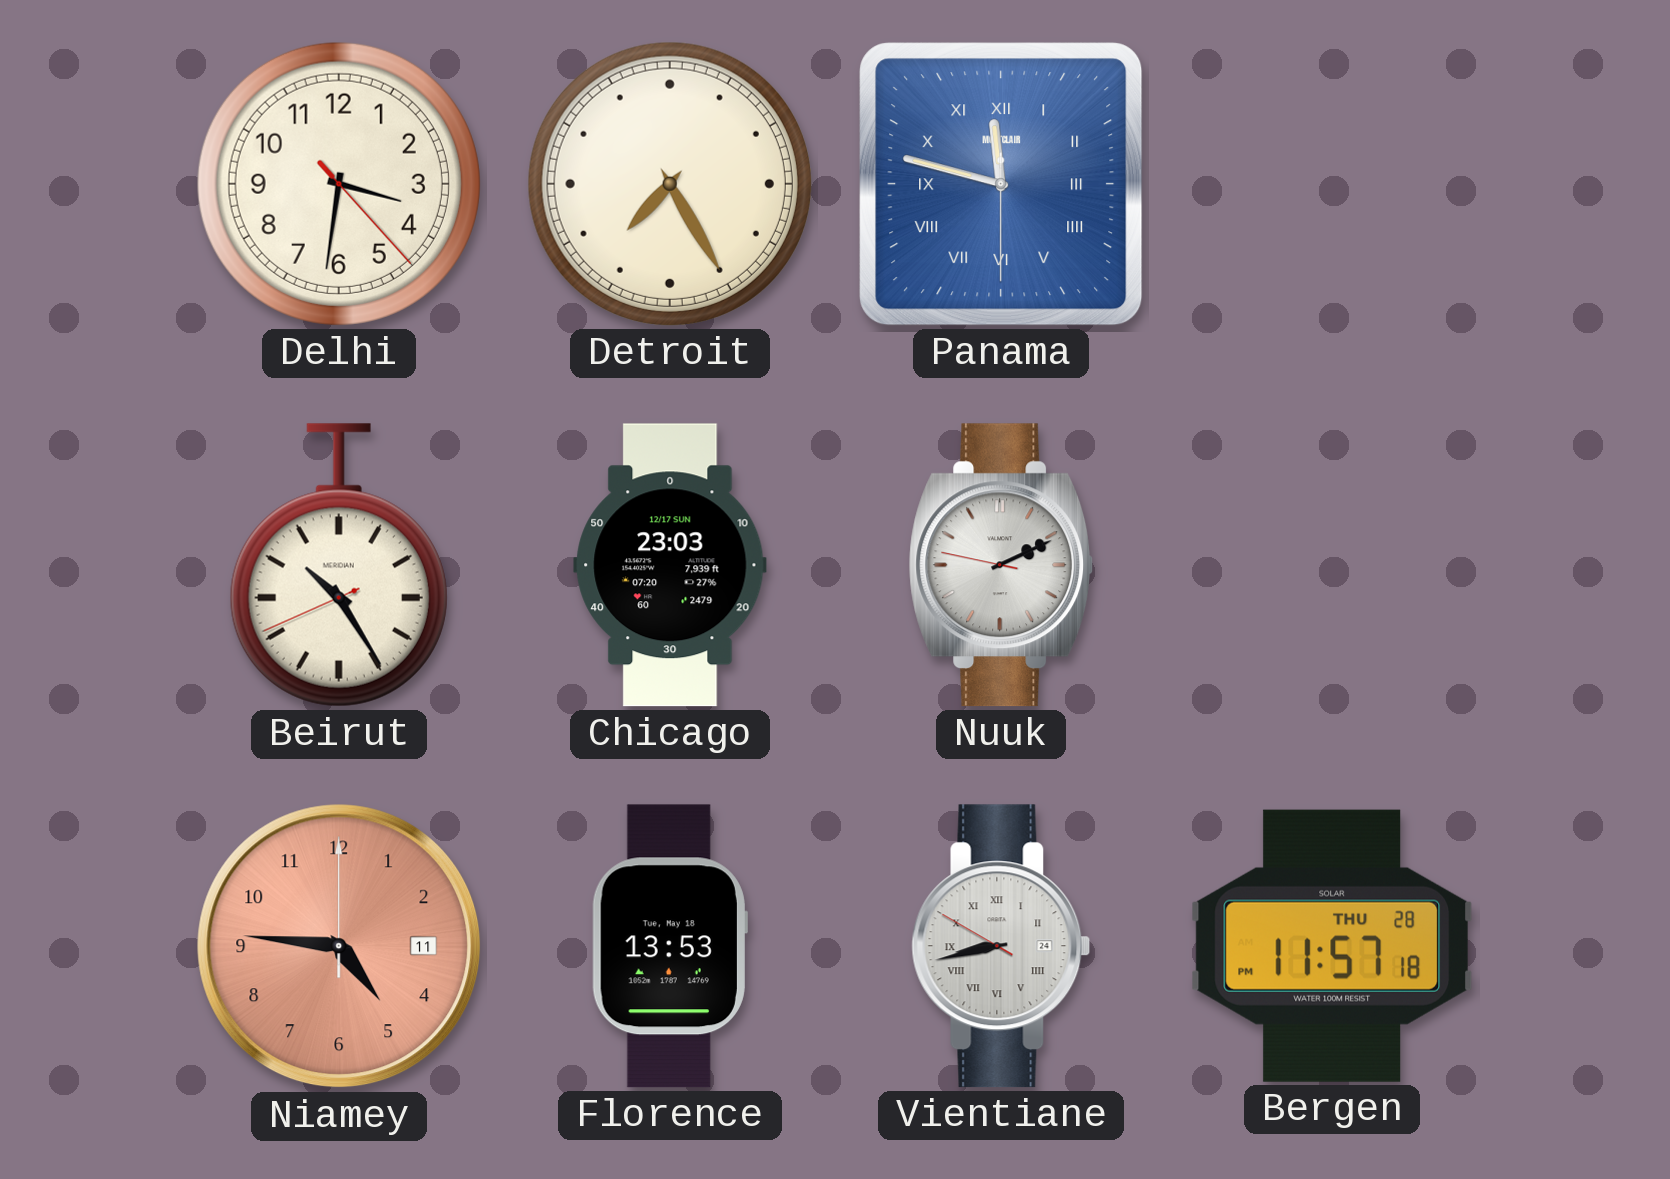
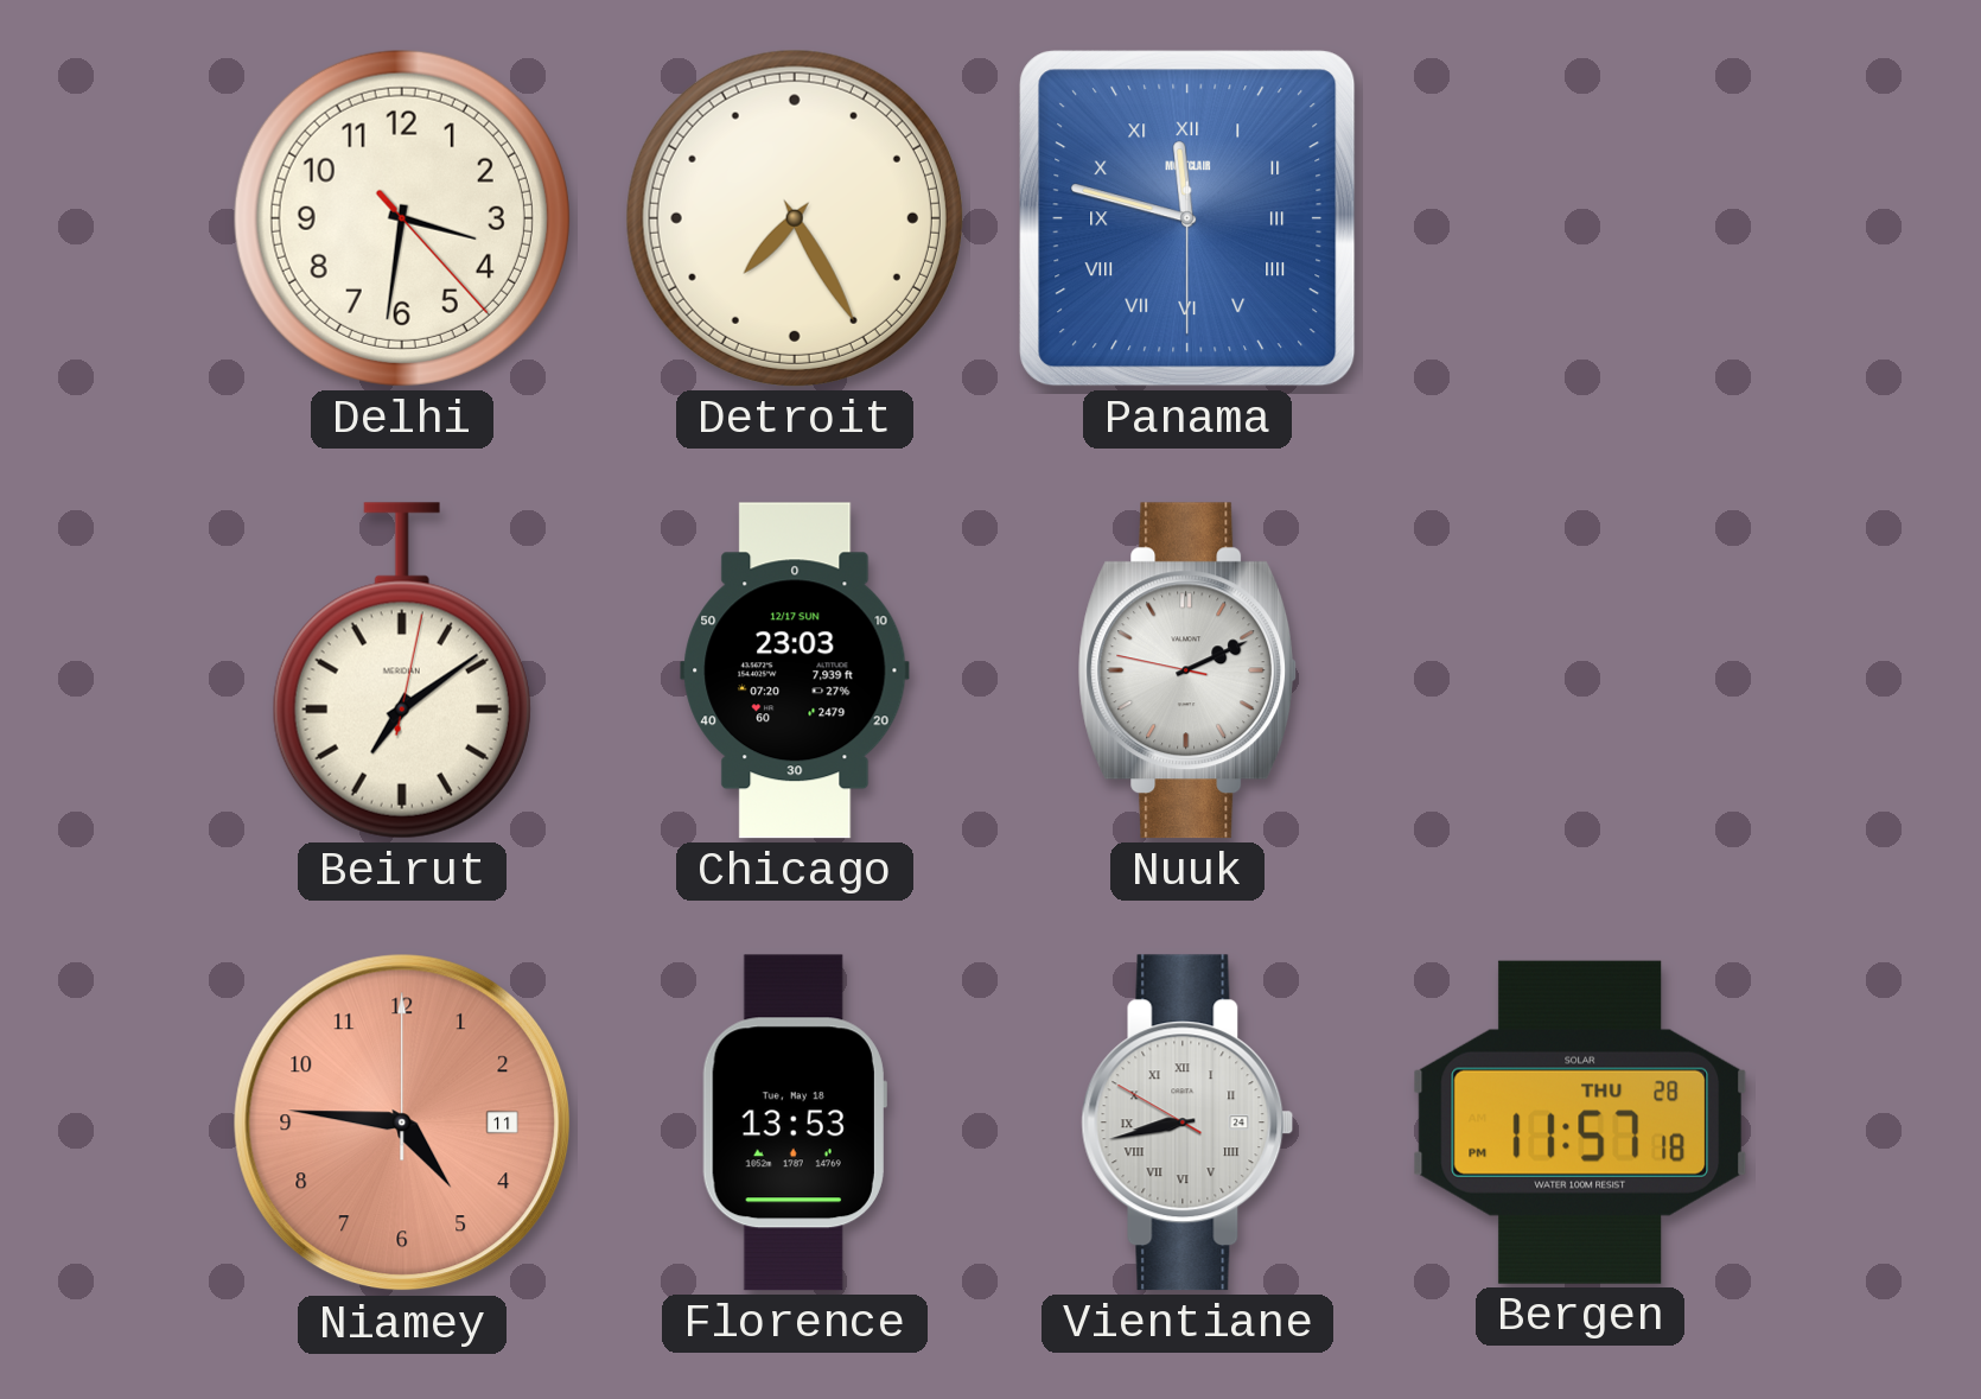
Beirut: 10:24 -> 7:09
